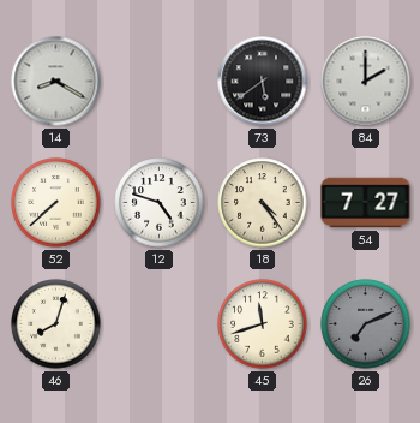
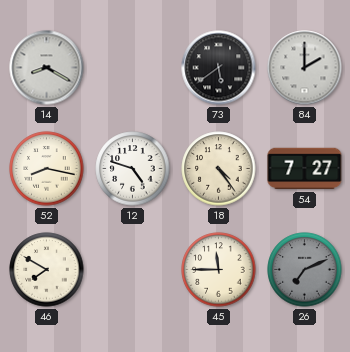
52: 7:38 -> 8:17
46: 8:03 -> 7:50
45: 11:42 -> 11:45
